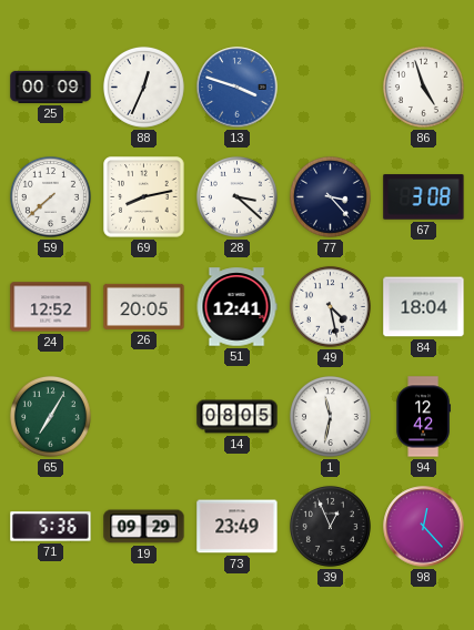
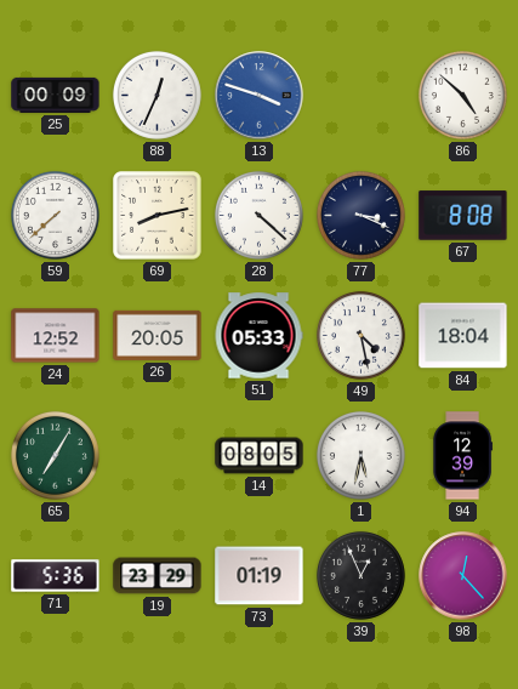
86: 4:57 -> 4:52
28: 3:22 -> 4:22
77: 3:23 -> 3:19
67: 3:08 -> 8:08
51: 12:41 -> 05:33
1: 11:32 -> 5:32
94: 12:42 -> 12:39
19: 09:29 -> 23:29
73: 23:49 -> 01:19
